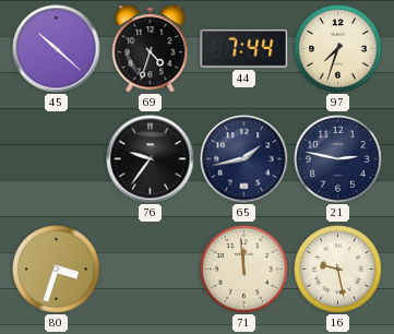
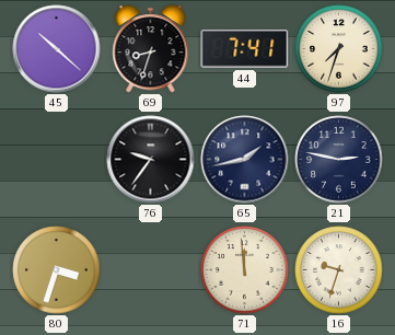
69: 4:33 -> 8:33
44: 7:44 -> 7:41
16: 9:28 -> 9:33
